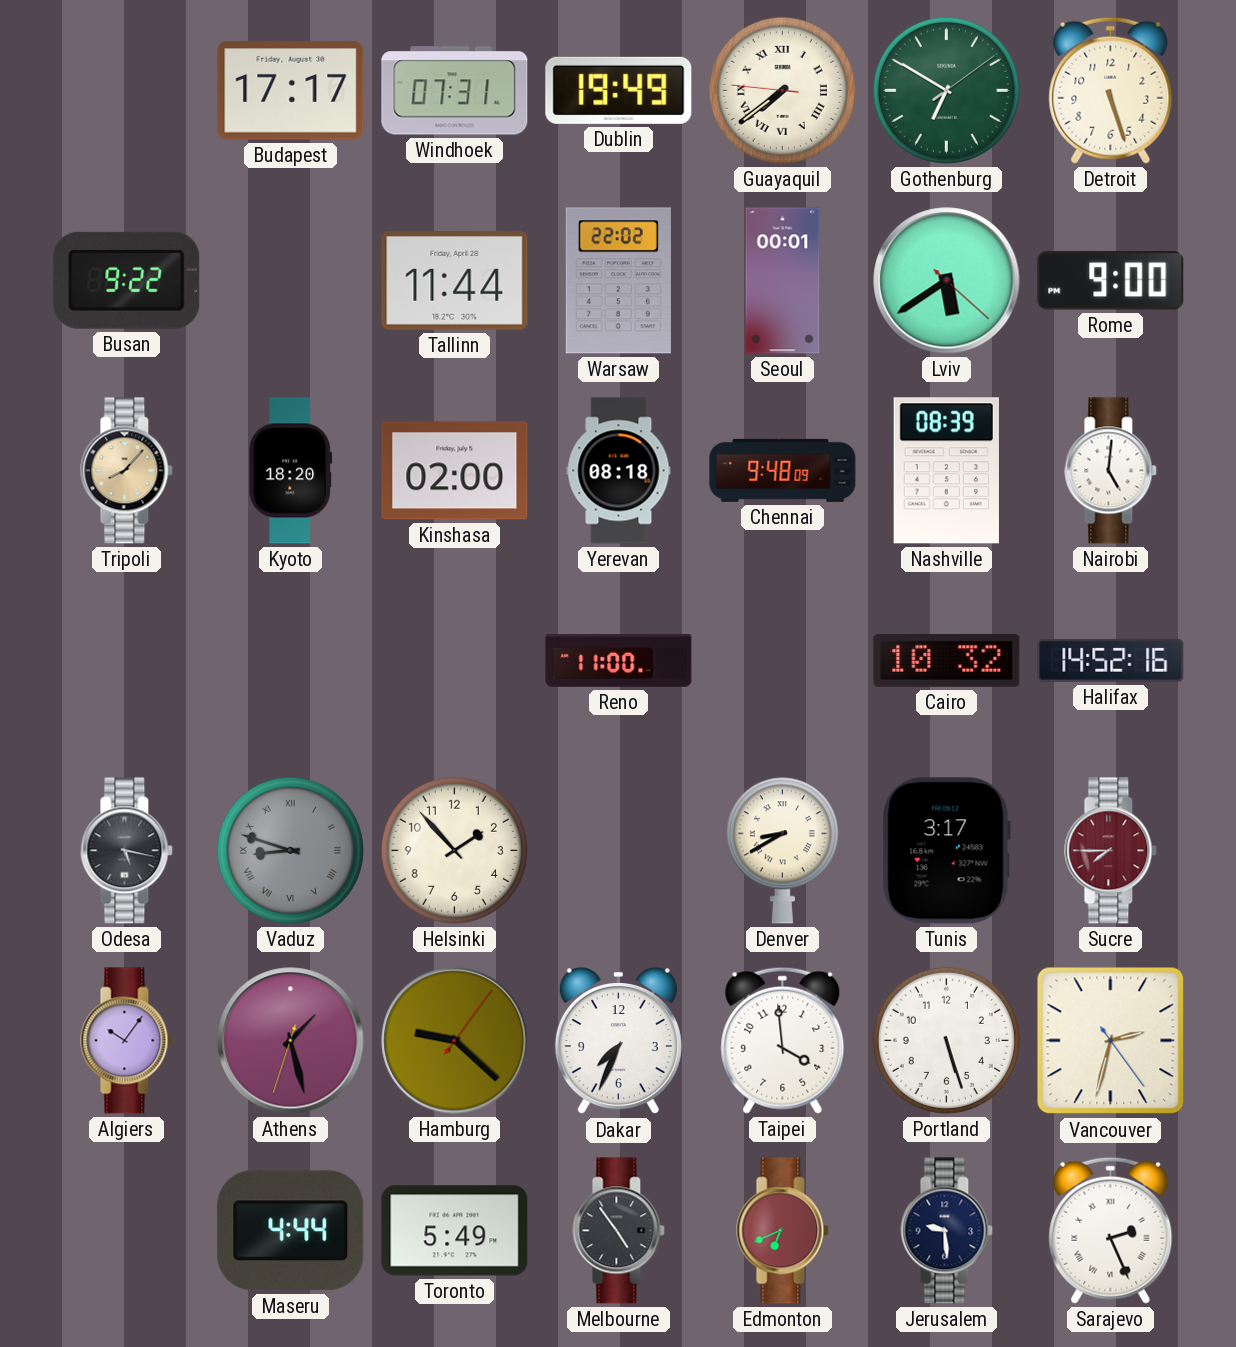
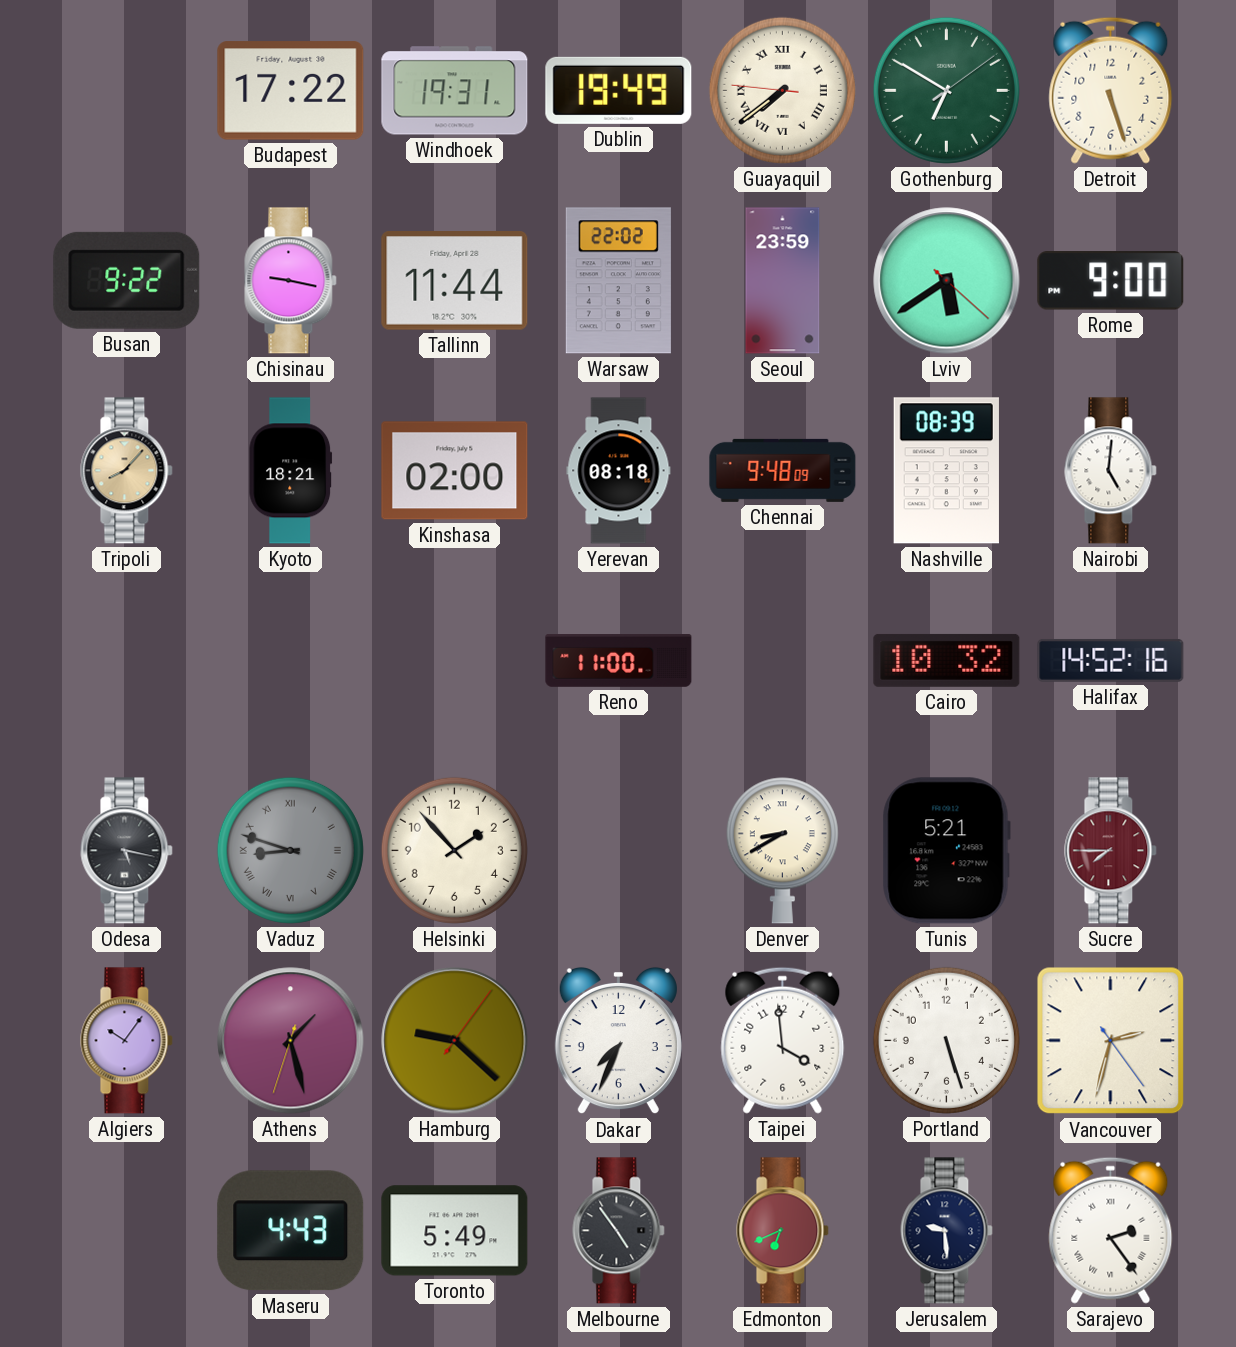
Budapest: 17:17 -> 17:22
Windhoek: 07:31 -> 19:31
Chisinau: none -> 9:17
Seoul: 00:01 -> 23:59
Kyoto: 18:20 -> 18:21
Tunis: 3:17 -> 5:21
Maseru: 4:44 -> 4:43
Sarajevo: 2:26 -> 2:24
